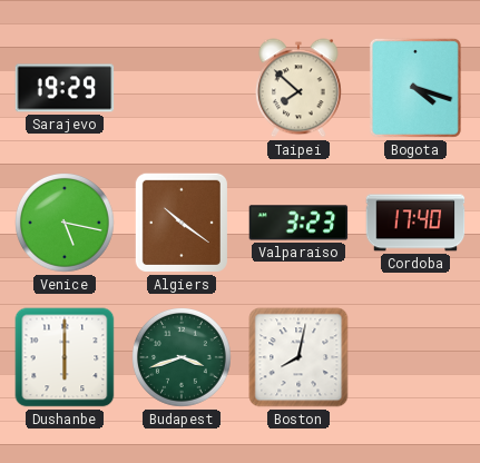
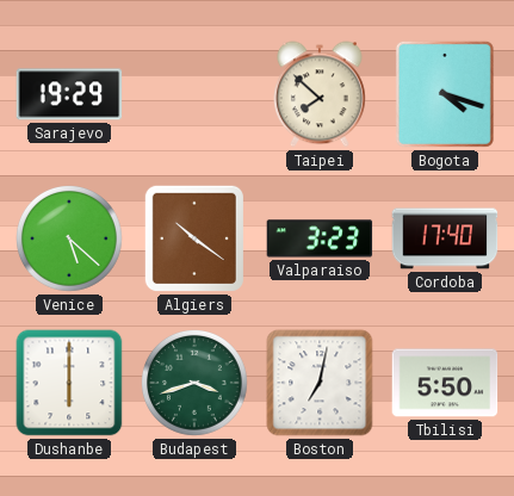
Venice: 5:17 -> 5:22
Boston: 8:02 -> 7:02
Tbilisi: none -> 5:50
